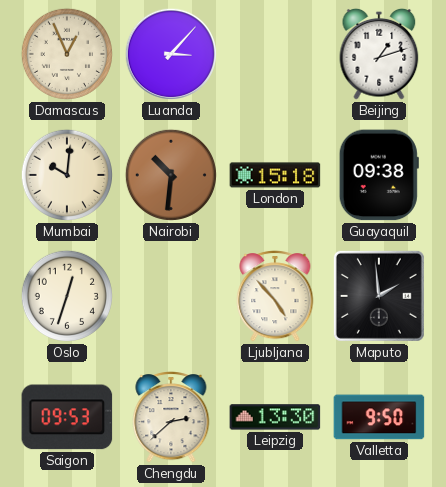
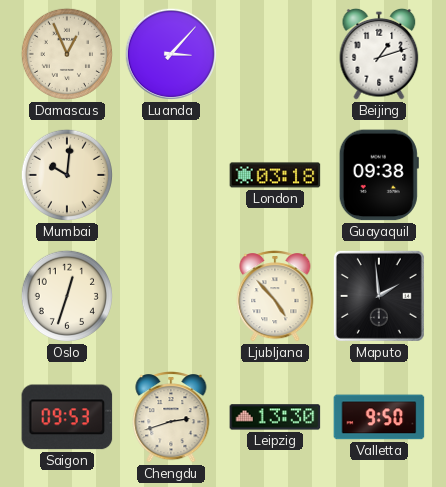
Nairobi: 10:31 -> none
London: 15:18 -> 03:18
Chengdu: 2:38 -> 2:42
